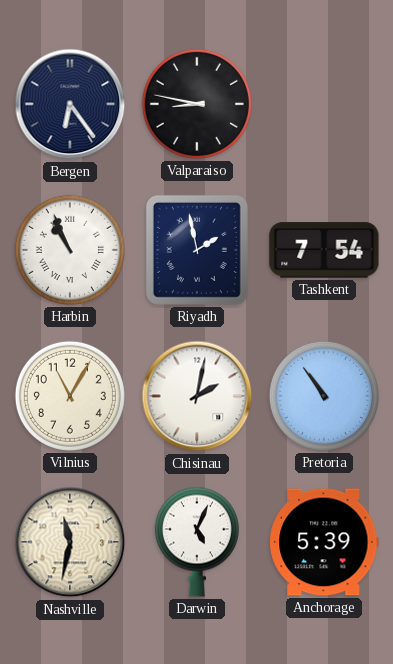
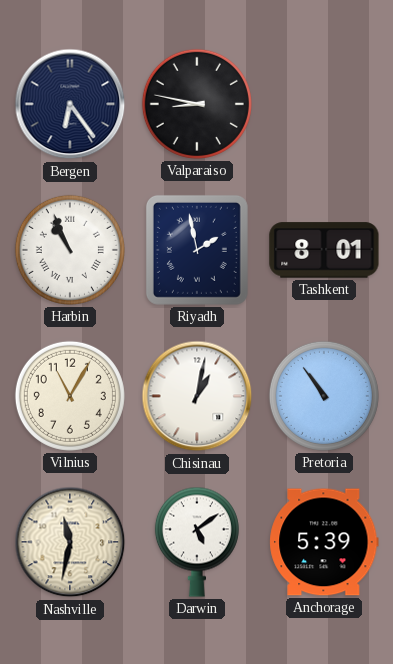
Tashkent: 7:54 -> 8:01
Chisinau: 2:02 -> 1:02
Darwin: 5:04 -> 5:09
